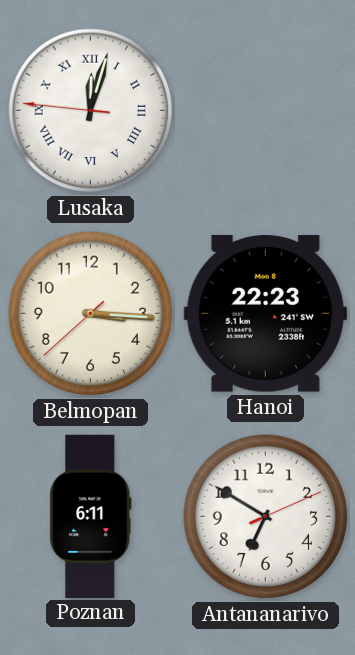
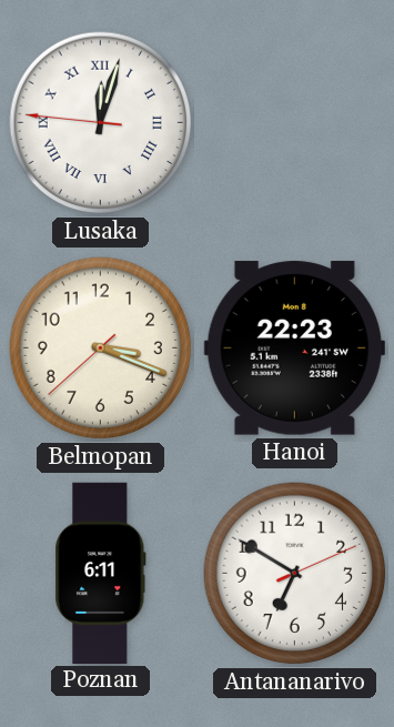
Belmopan: 3:15 -> 3:18
